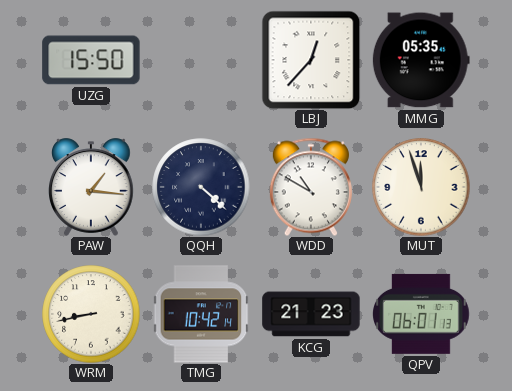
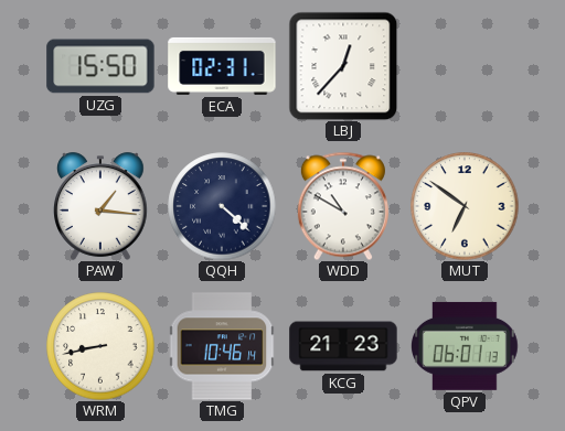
ECA: none -> 02:31
MMG: 05:35 -> none
MUT: 11:57 -> 6:51
TMG: 10:42 -> 10:46
